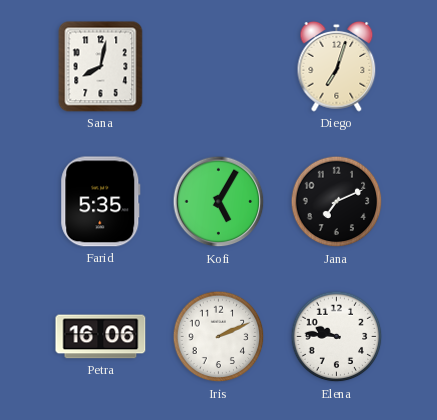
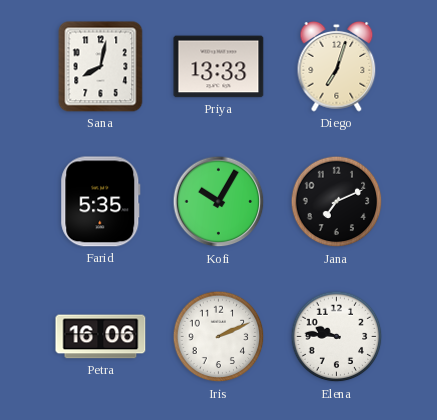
Priya: none -> 13:33
Kofi: 5:05 -> 10:05
